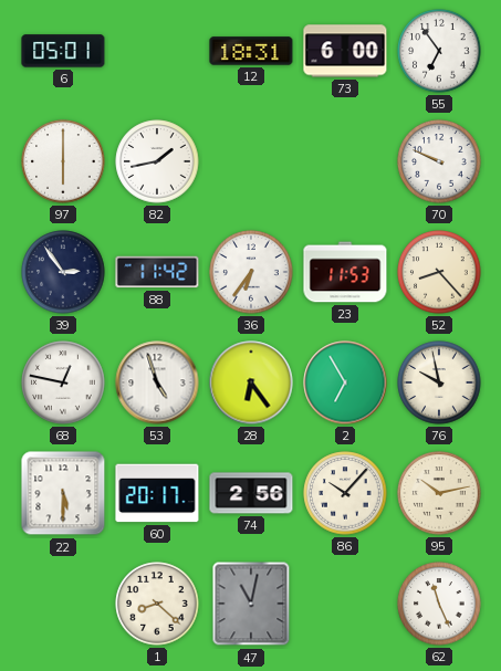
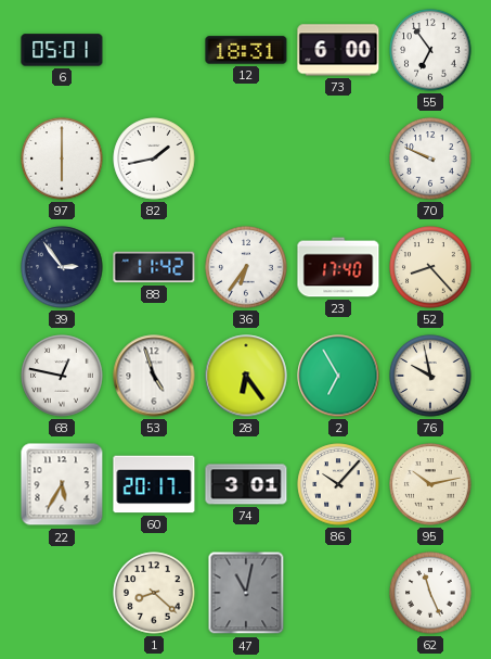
23: 11:53 -> 17:40
22: 5:30 -> 5:35
74: 2:56 -> 3:01
